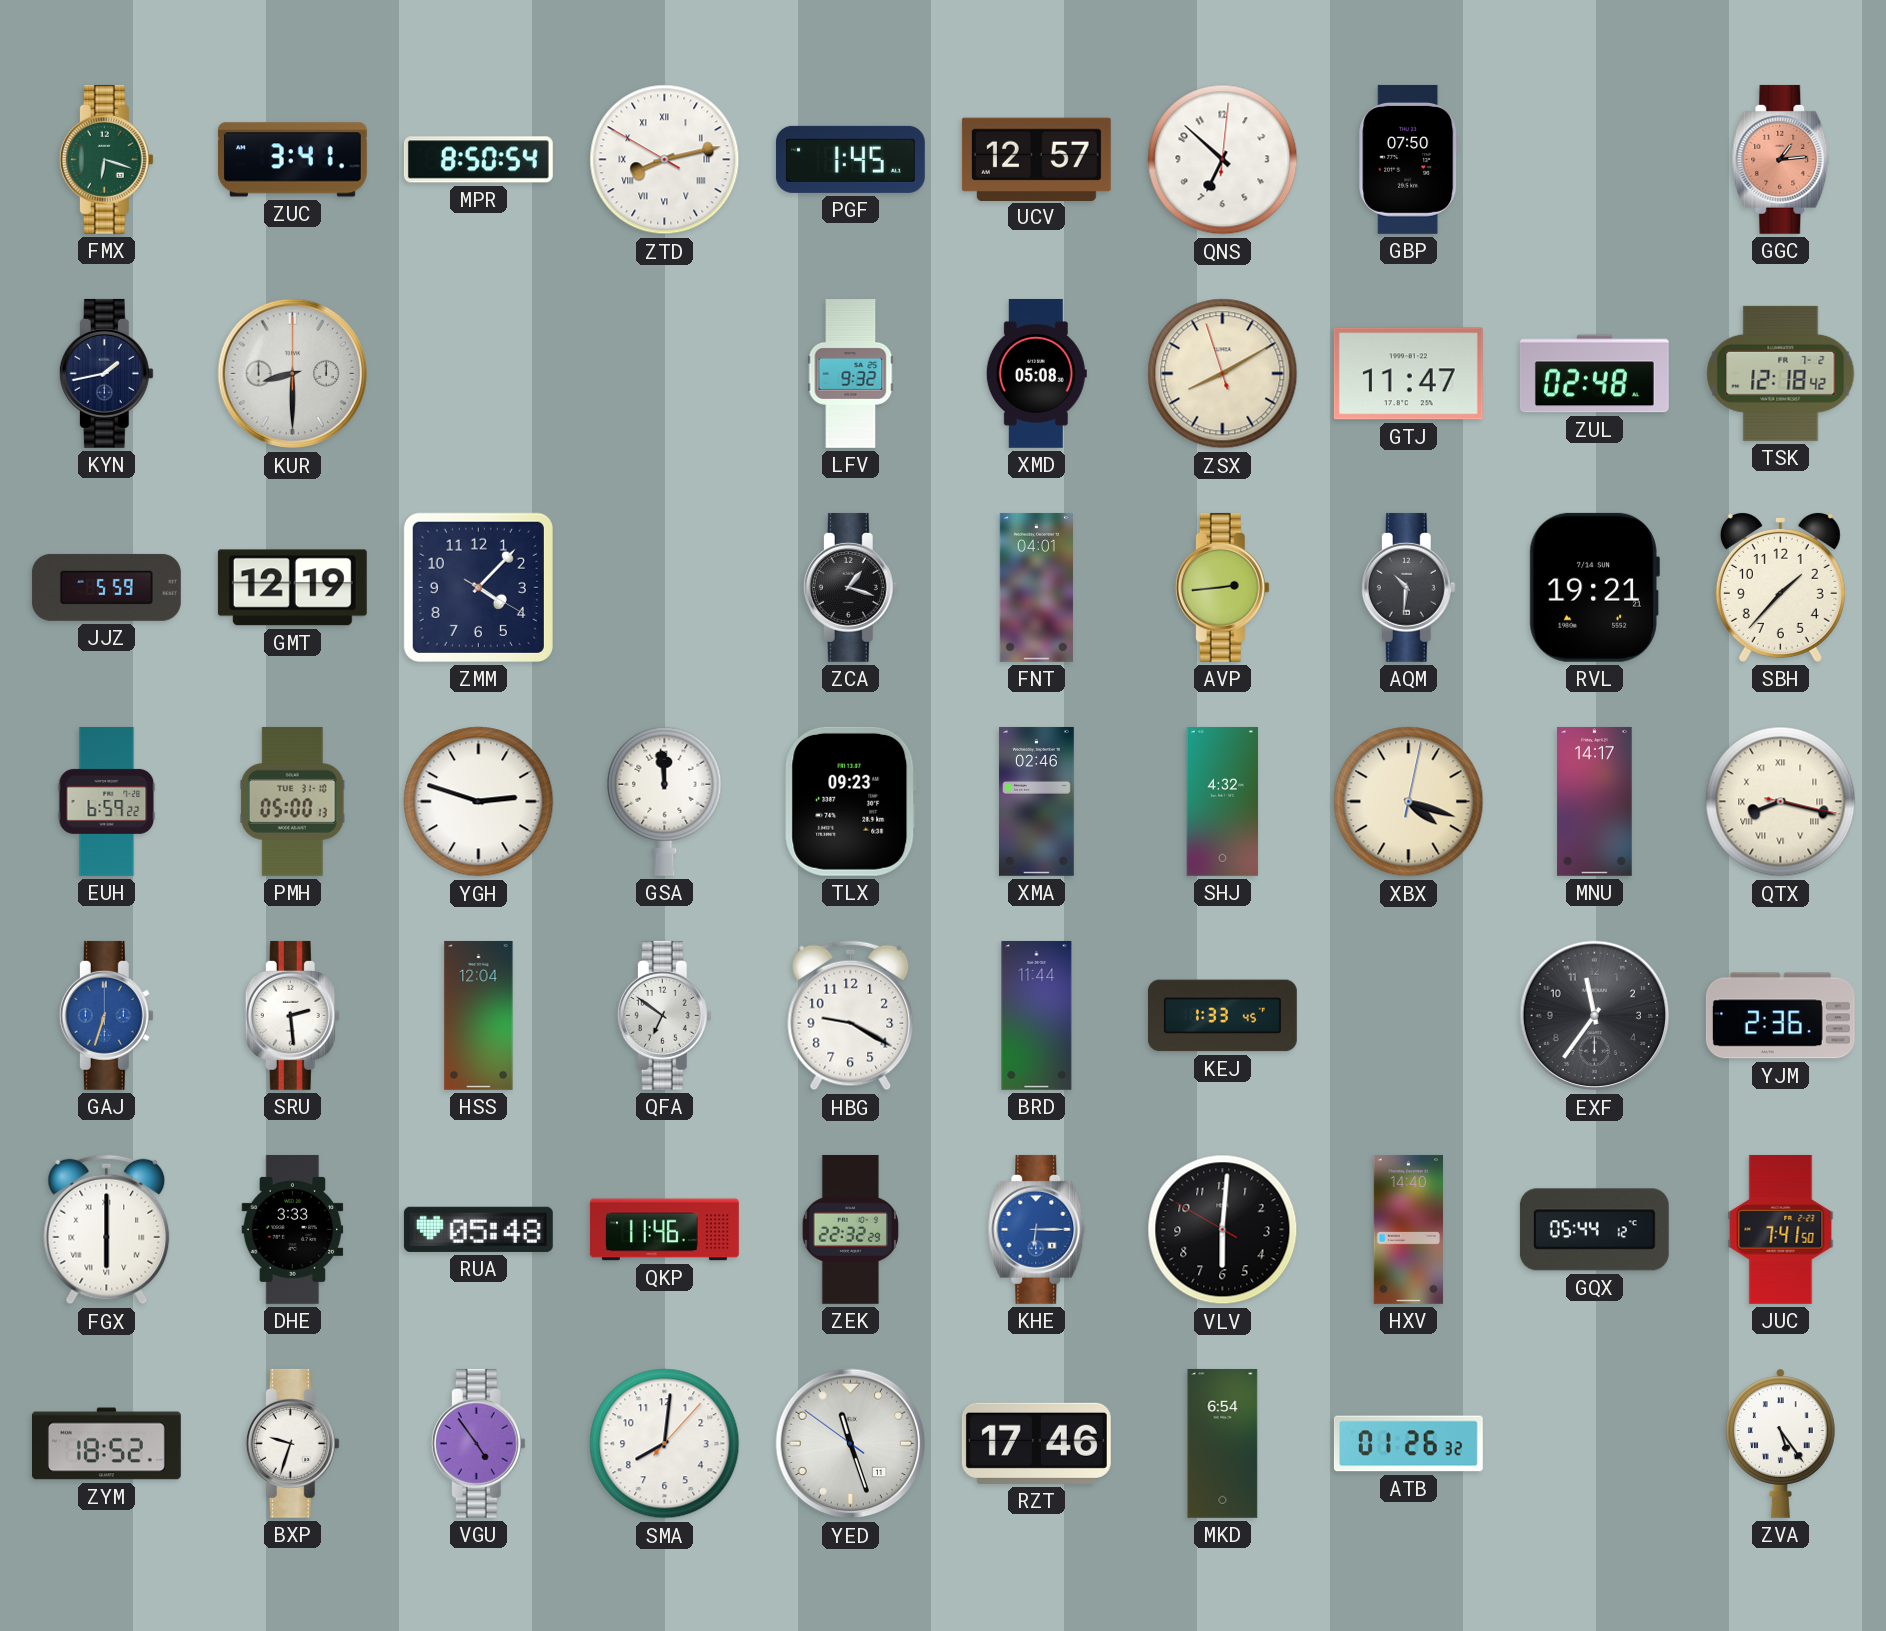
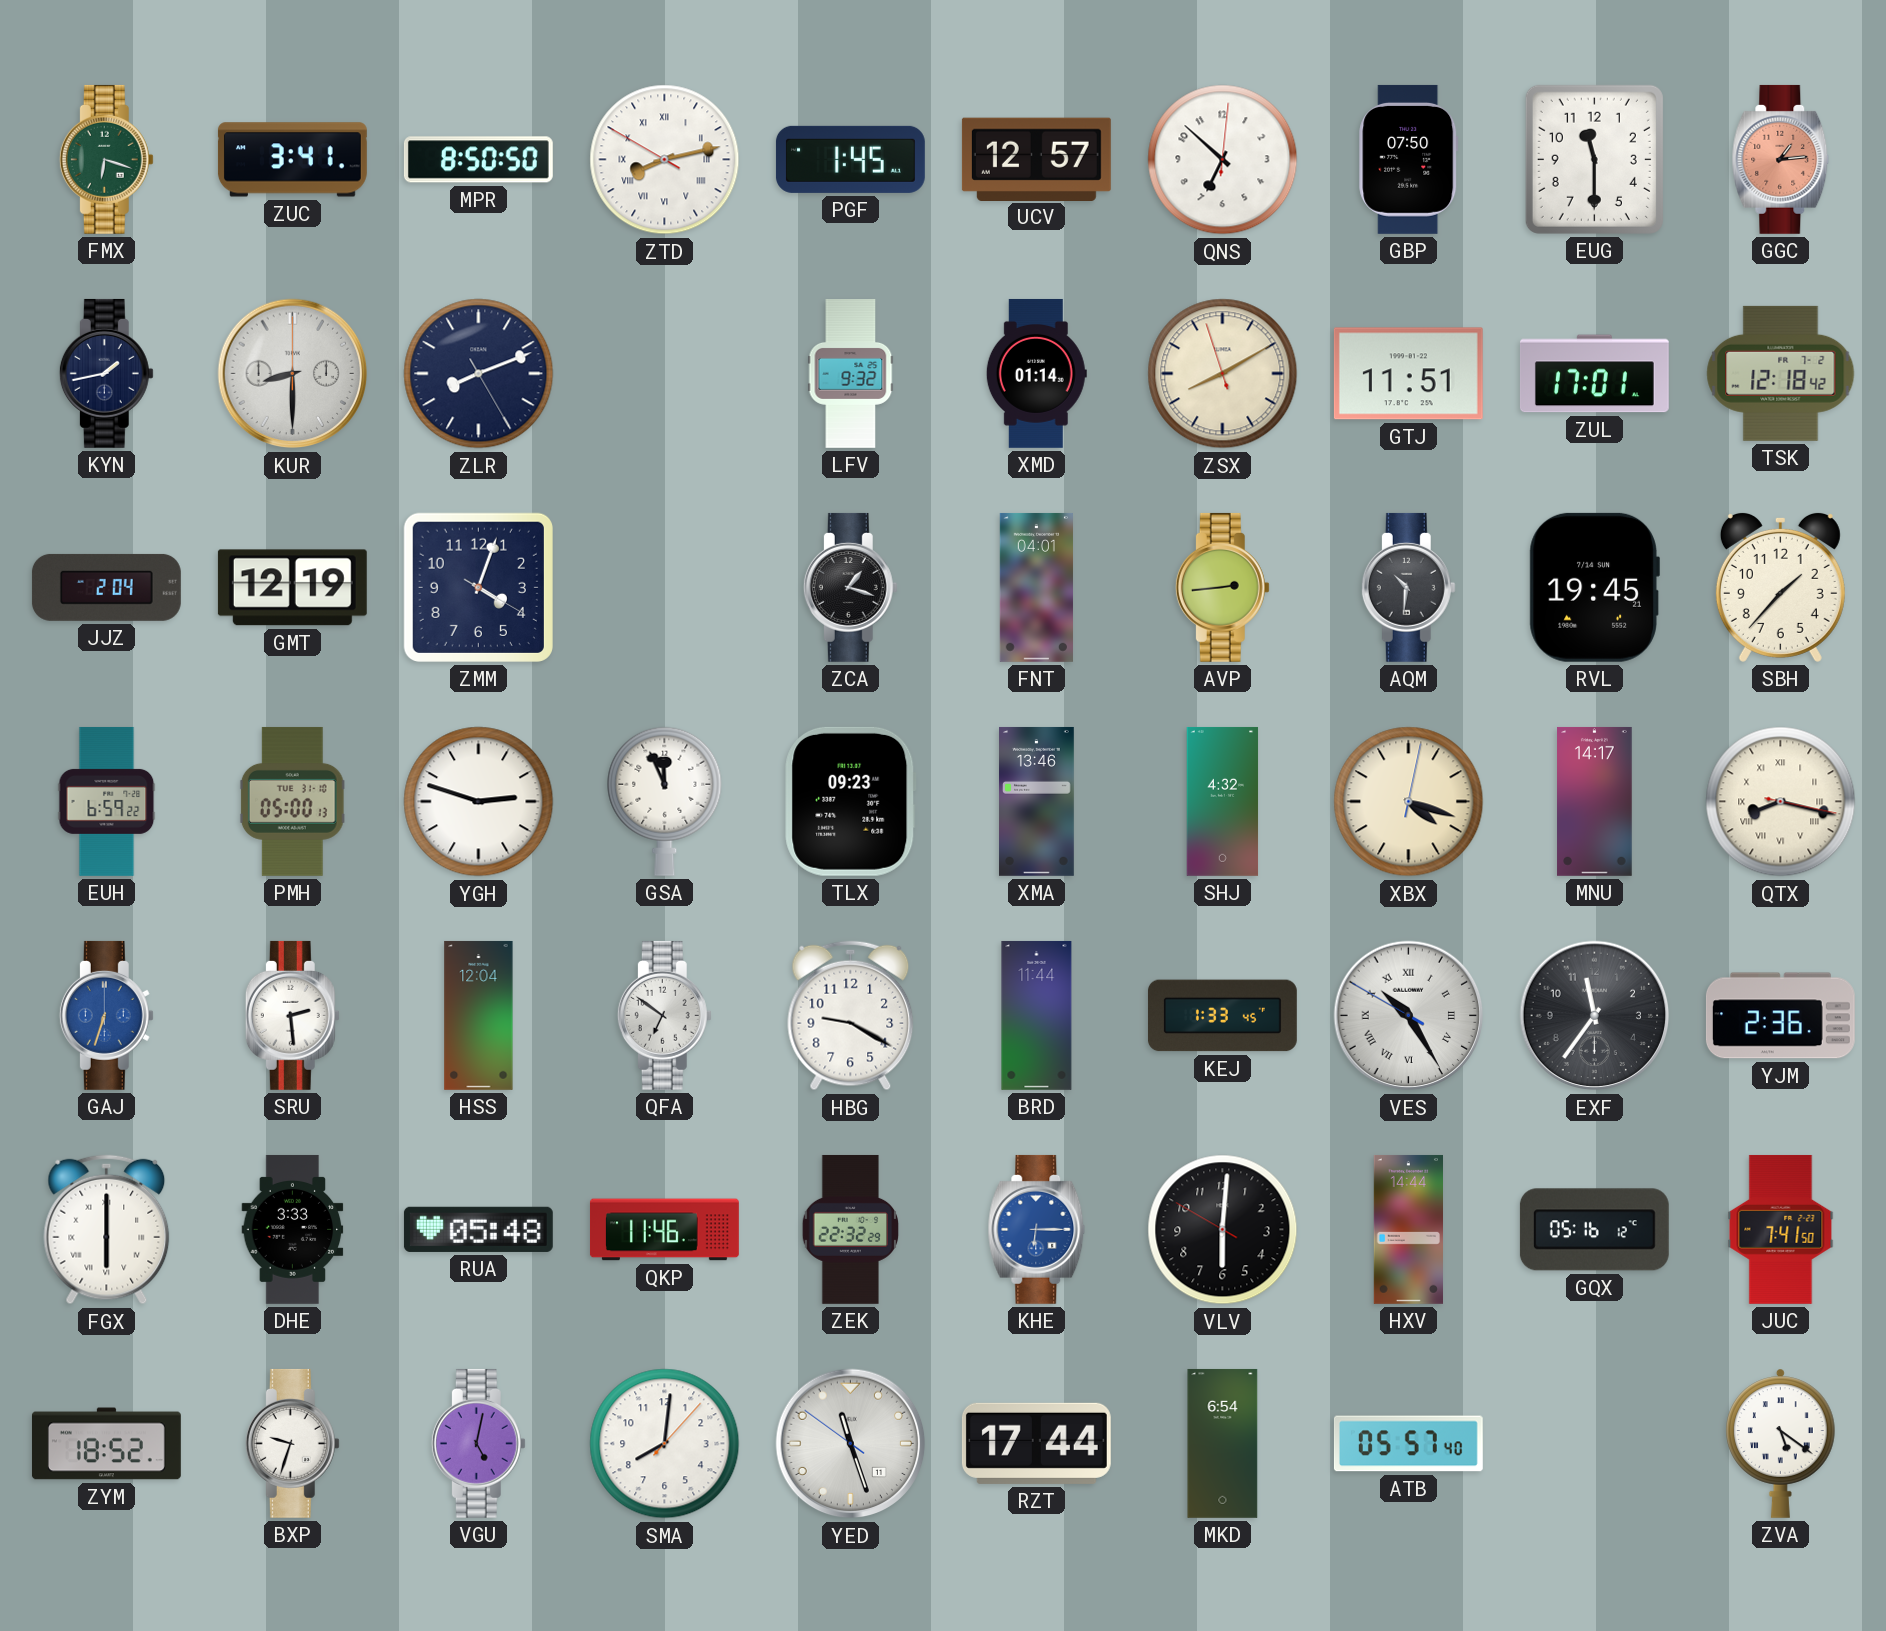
MPR: 8:50:54 -> 8:50:50
EUG: none -> 11:30
ZLR: none -> 8:11
XMD: 05:08 -> 01:14
GTJ: 11:47 -> 11:51
ZUL: 02:48 -> 17:01
JJZ: 5:59 -> 2:04
ZMM: 4:07 -> 4:03
RVL: 19:21 -> 19:45
GSA: 11:59 -> 11:56
XMA: 02:46 -> 13:46
VES: none -> 10:24
HXV: 14:40 -> 14:44
GQX: 05:44 -> 05:16
VGU: 4:54 -> 5:02
RZT: 17:46 -> 17:44
ATB: 01:26 -> 05:57
ZVA: 5:24 -> 5:21
